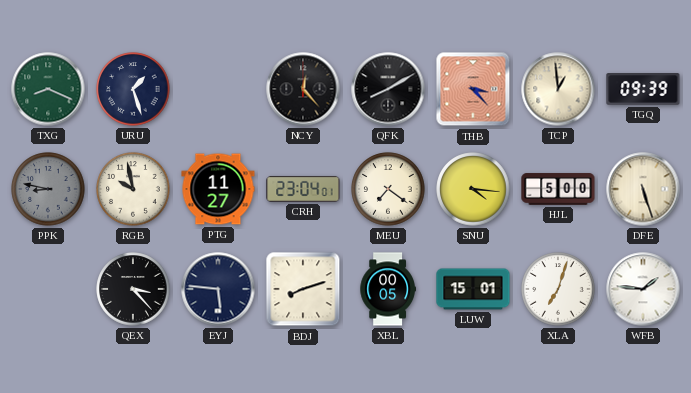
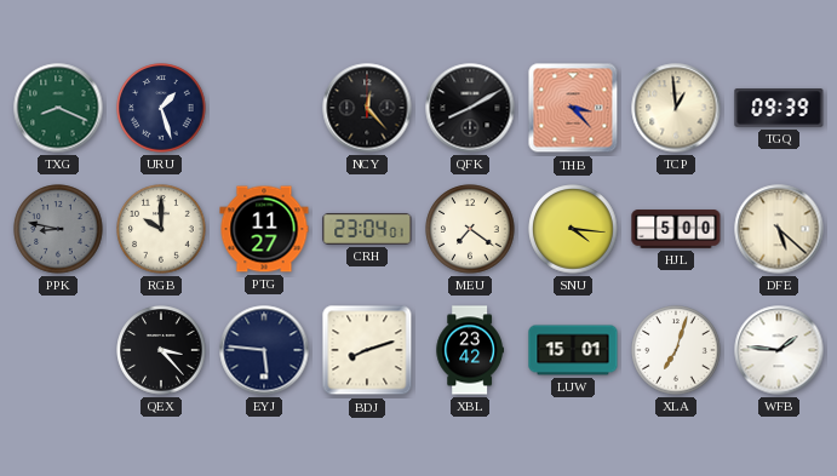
RGB: 9:58 -> 10:00
DFE: 5:27 -> 5:22
XBL: 00:05 -> 23:42
